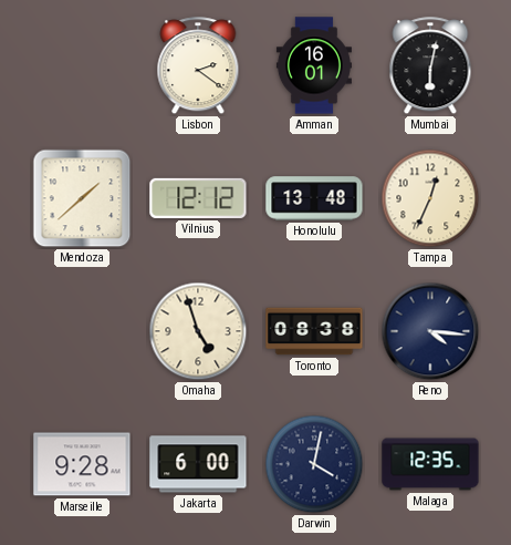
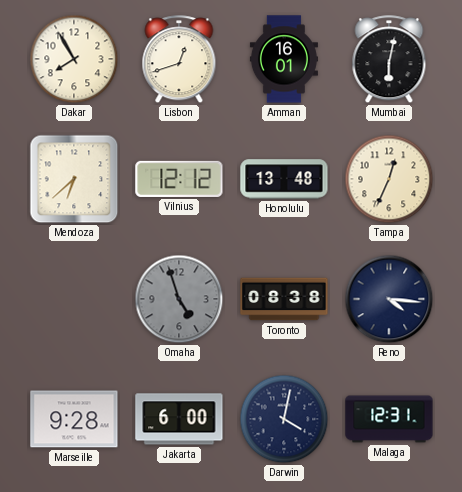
Dakar: none -> 7:55
Lisbon: 2:21 -> 12:42
Mendoza: 1:38 -> 6:38
Omaha dial: cream -> grey
Malaga: 12:35 -> 12:31
